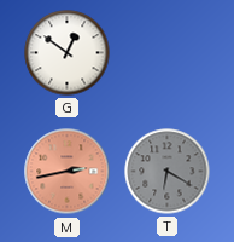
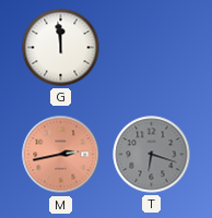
G: 12:51 -> 11:59
T: 6:20 -> 6:18
